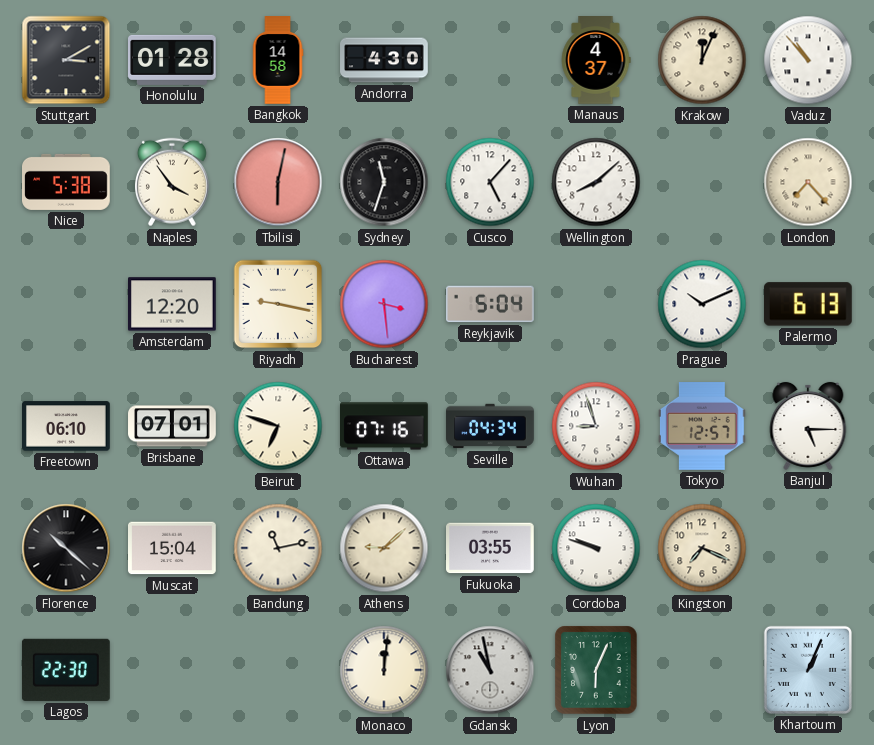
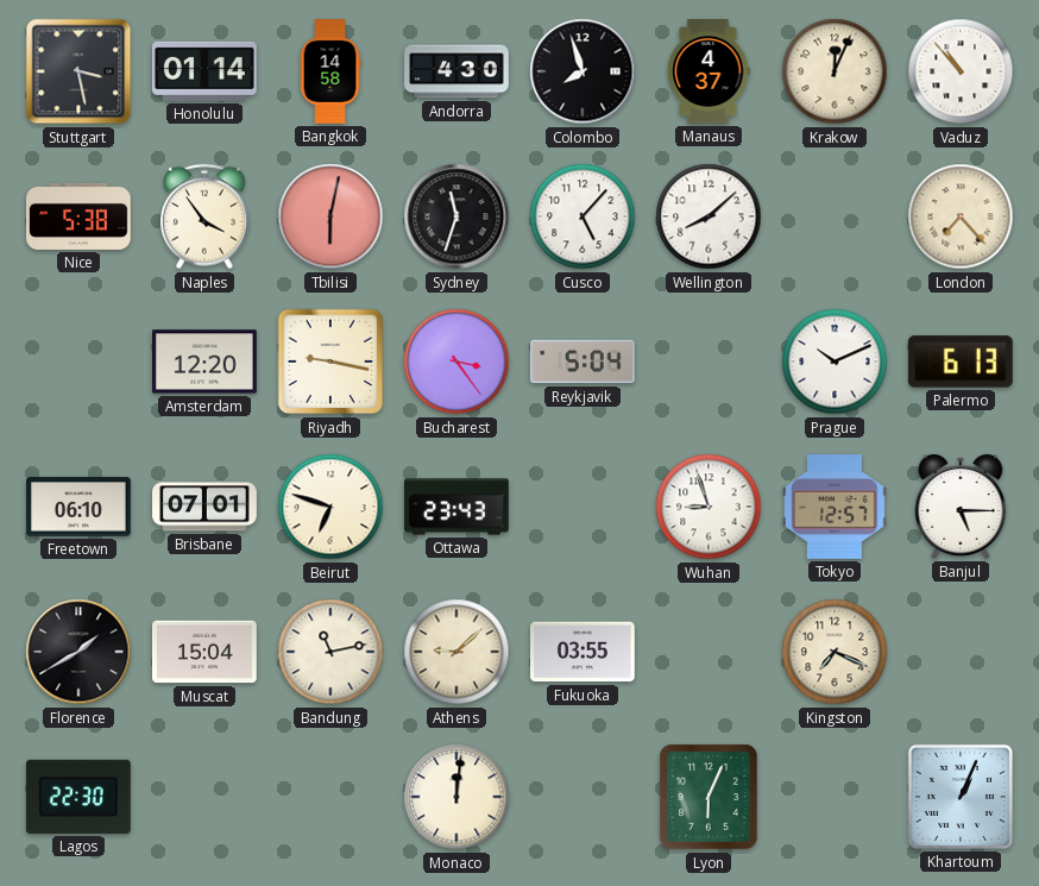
Stuttgart: 3:10 -> 3:28
Honolulu: 01:28 -> 01:14
Colombo: none -> 7:57
Bucharest: 3:29 -> 3:24
Ottawa: 07:16 -> 23:43
Seville: 04:34 -> none
Florence: 10:22 -> 1:40
Cordoba: 9:48 -> none
Gdansk: 10:58 -> none
